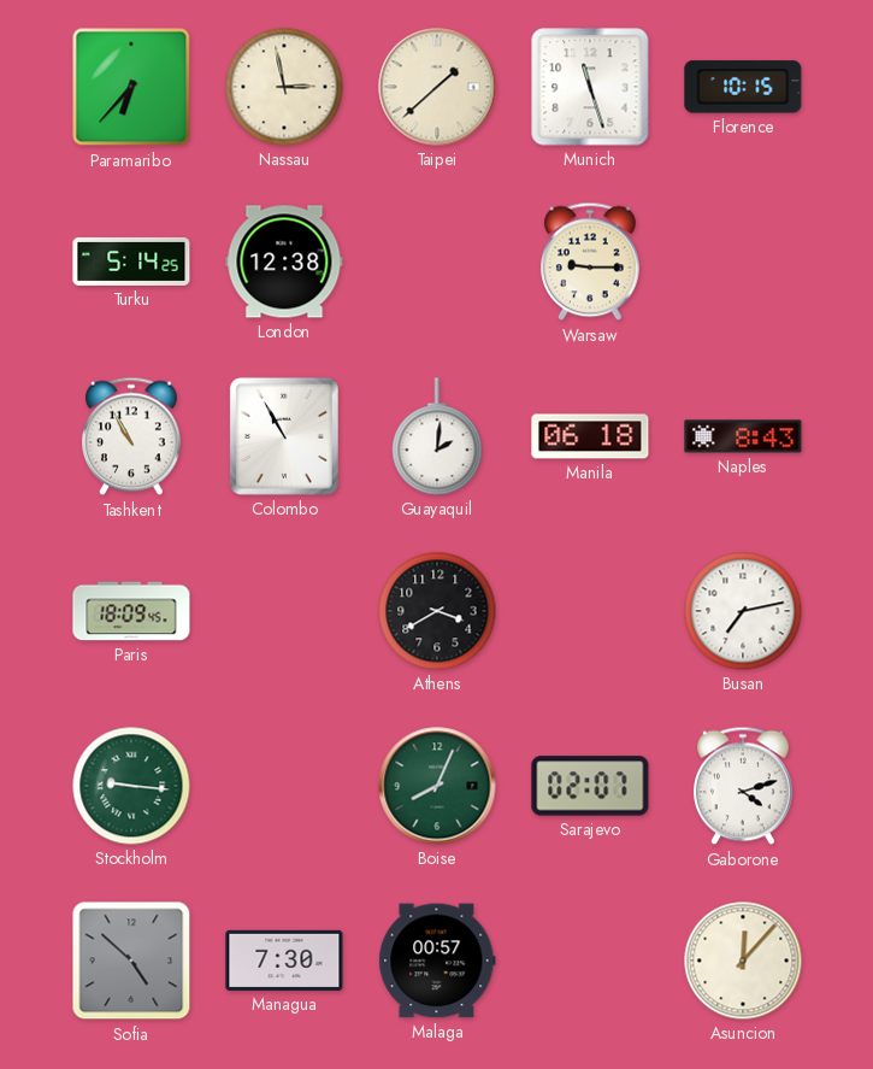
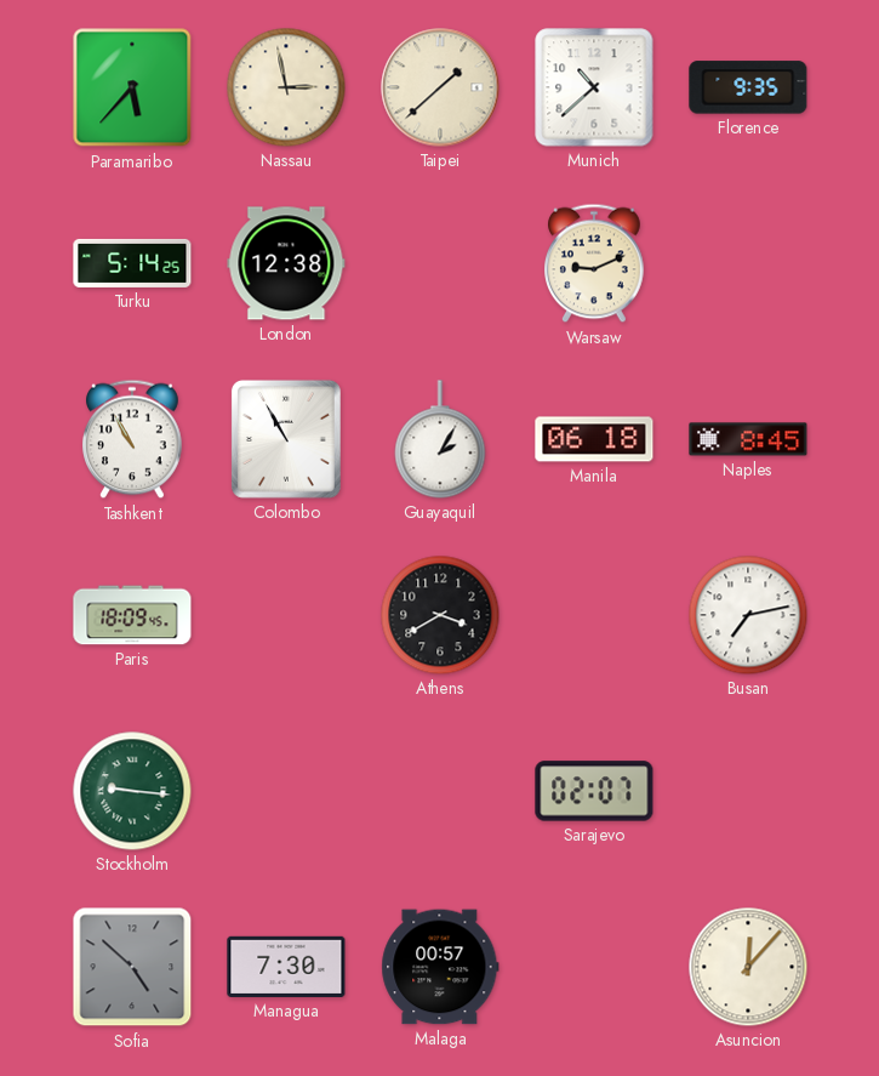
Paramaribo: 6:37 -> 5:37
Munich: 11:27 -> 10:38
Florence: 10:15 -> 9:35
Warsaw: 9:15 -> 9:11
Guayaquil: 2:01 -> 2:05
Naples: 8:43 -> 8:45
Boise: 8:04 -> none
Gaborone: 4:12 -> none
